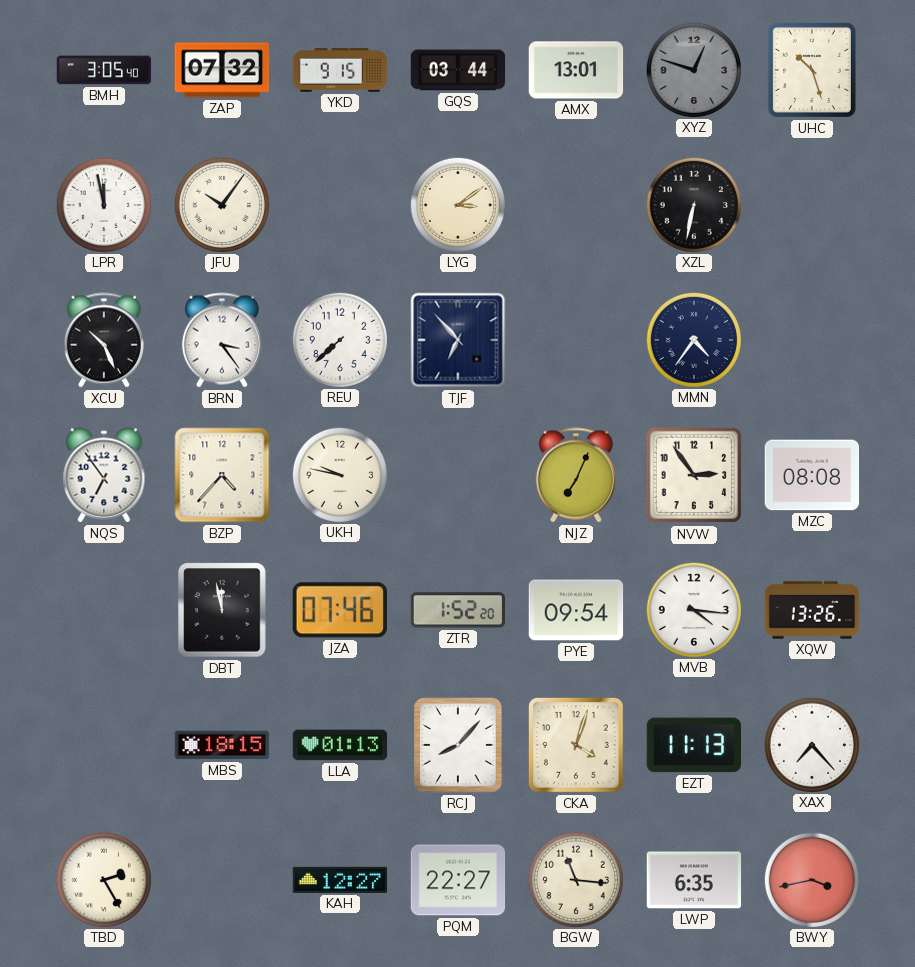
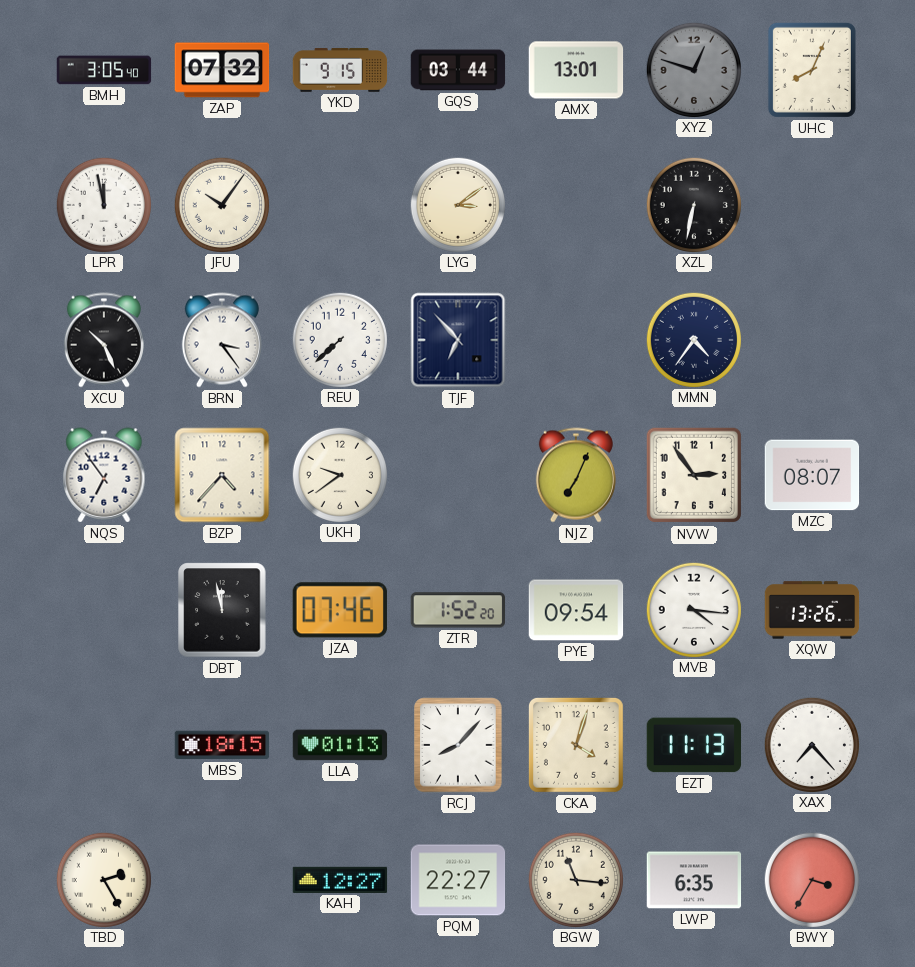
UHC: 10:27 -> 8:04
UKH: 9:47 -> 9:39
MZC: 08:08 -> 08:07
BWY: 3:43 -> 3:35
